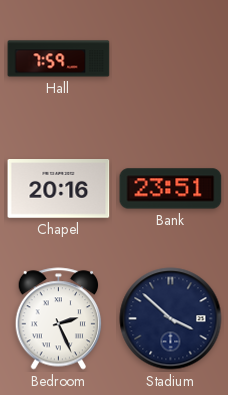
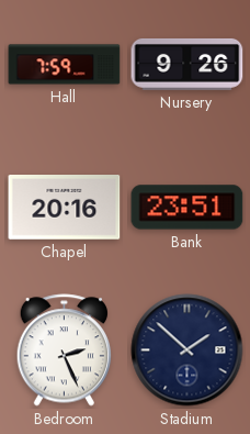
Nursery: none -> 9:26
Stadium: 3:52 -> 1:52
